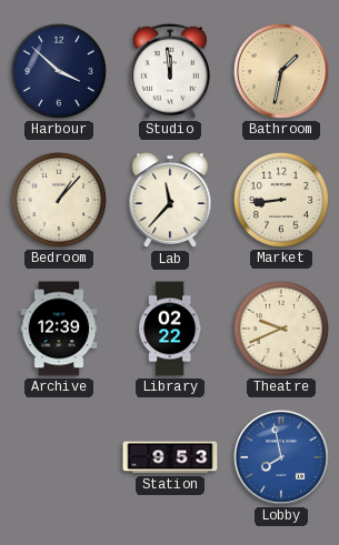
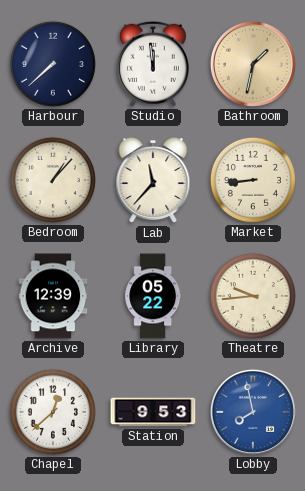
Harbour: 3:52 -> 7:38
Library: 02:22 -> 05:22
Theatre: 9:41 -> 9:44
Chapel: none -> 12:38
